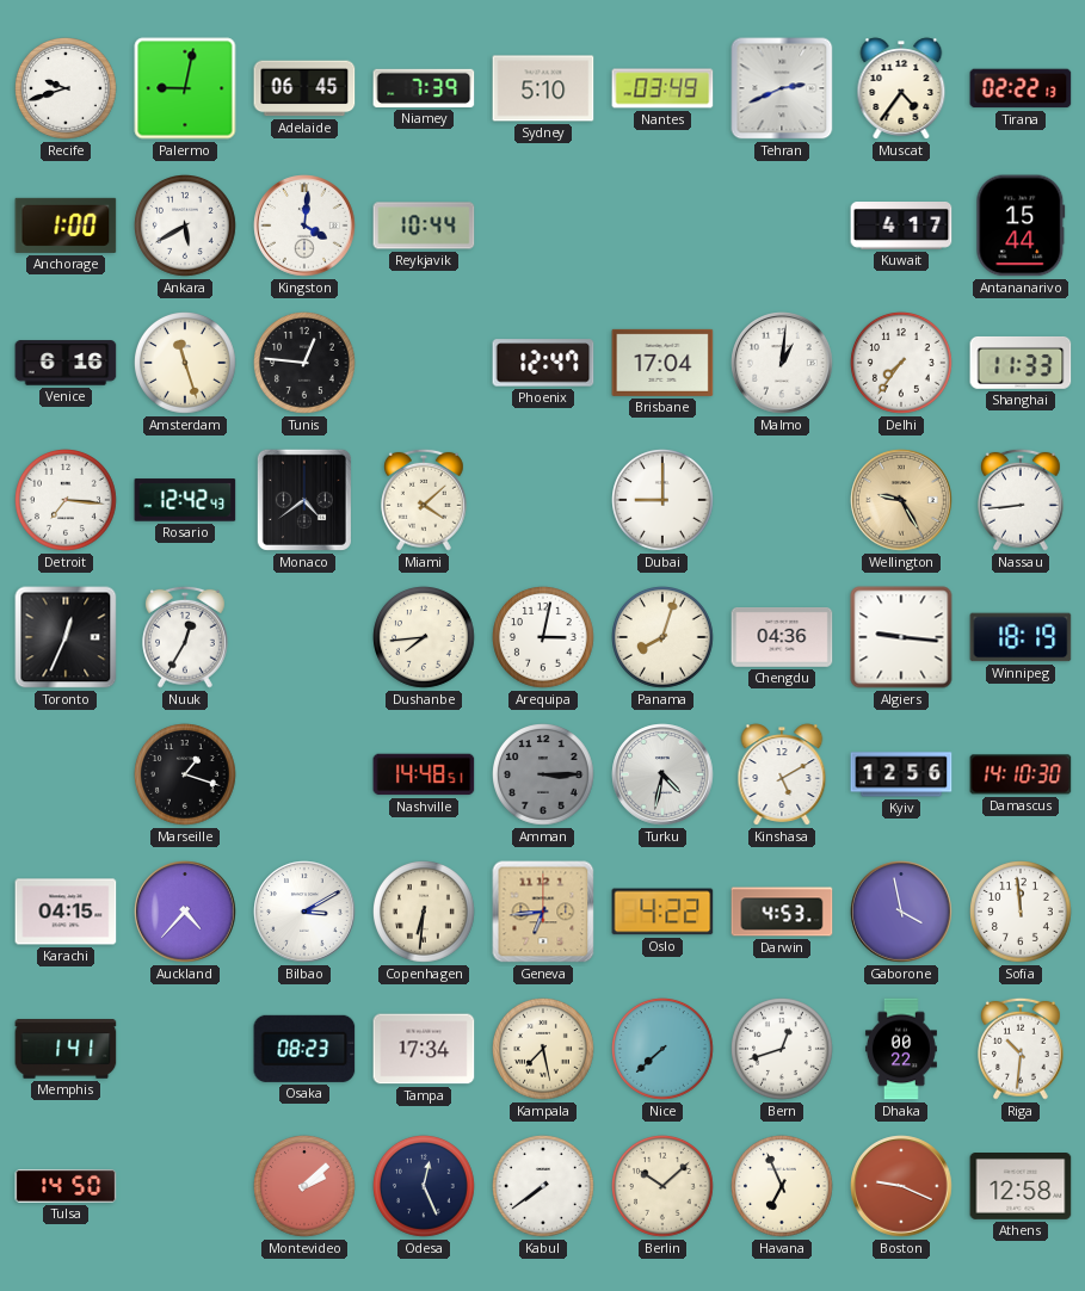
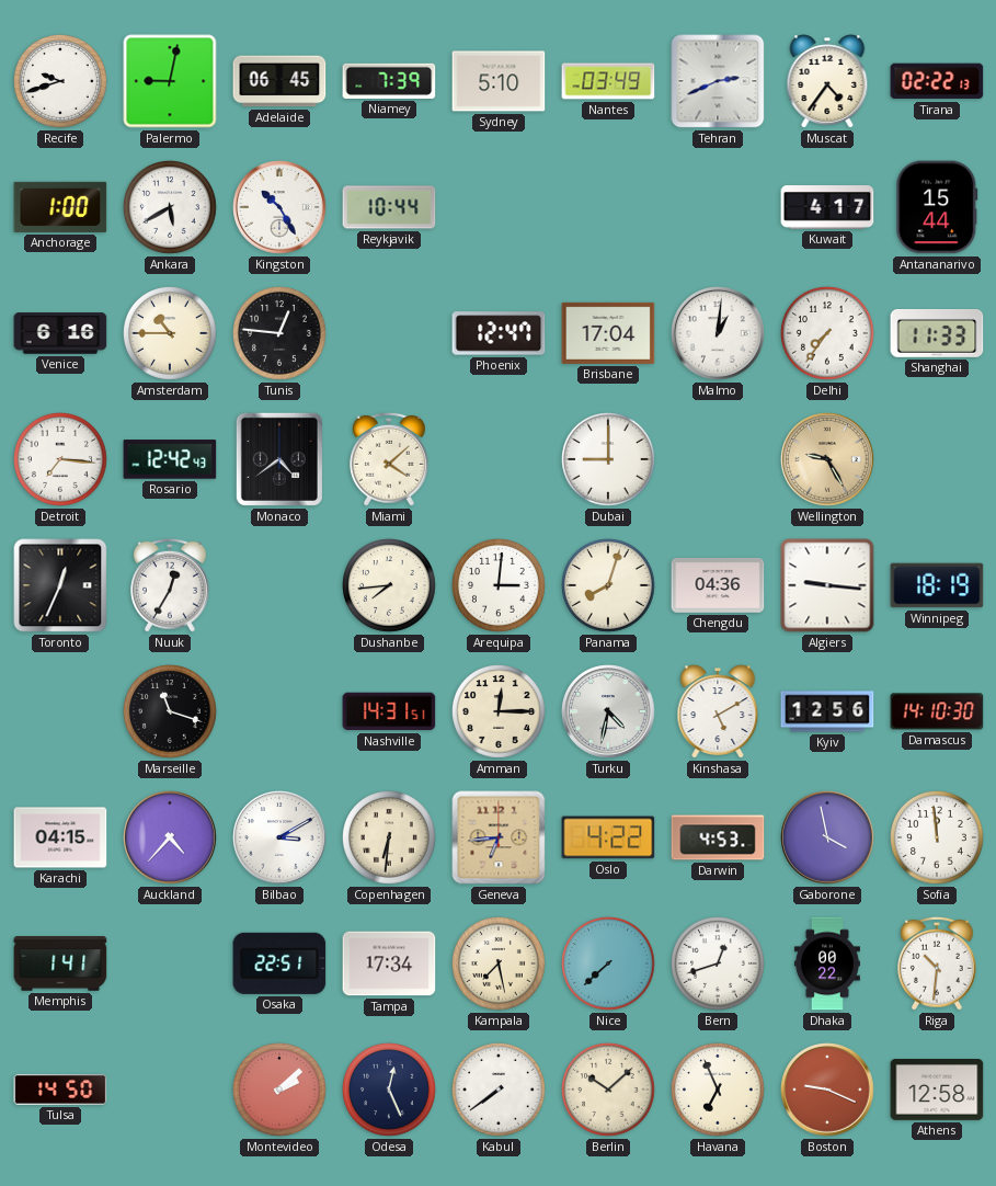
Kingston: 4:01 -> 10:25
Amsterdam: 11:27 -> 10:45
Nassau: 8:44 -> none
Arequipa: 3:02 -> 3:01
Marseille: 1:18 -> 11:18
Nashville: 14:48 -> 14:31
Amman: 3:15 -> 12:15
Amman dial: grey -> cream
Osaka: 08:23 -> 22:51
